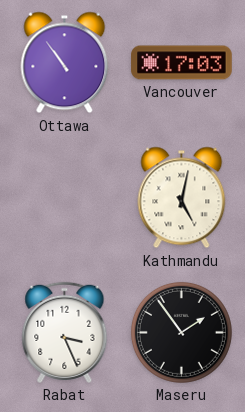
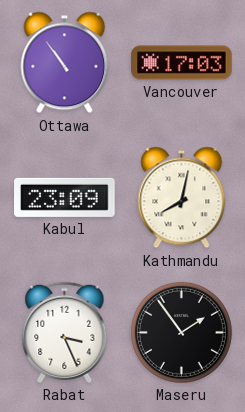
Kabul: none -> 23:09
Kathmandu: 5:02 -> 8:02
